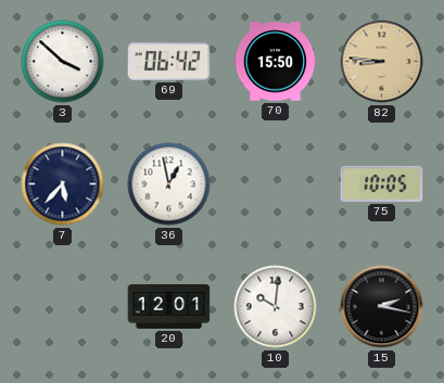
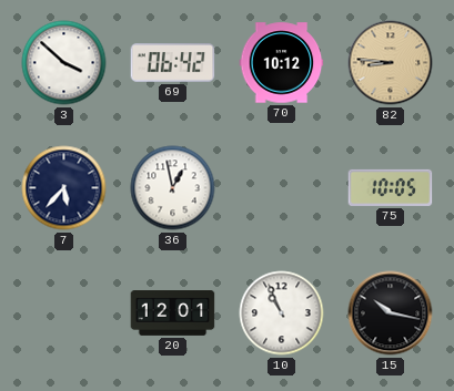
70: 15:50 -> 10:12
10: 10:01 -> 10:56
15: 2:17 -> 10:17
